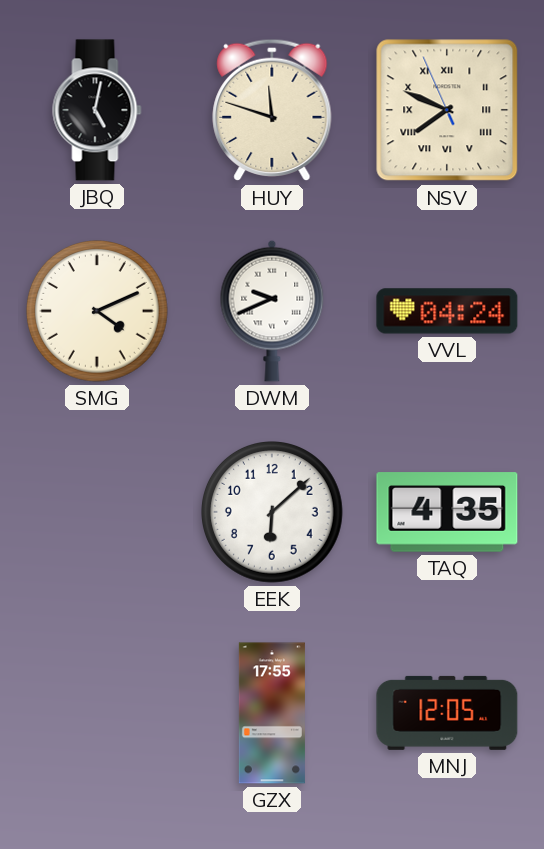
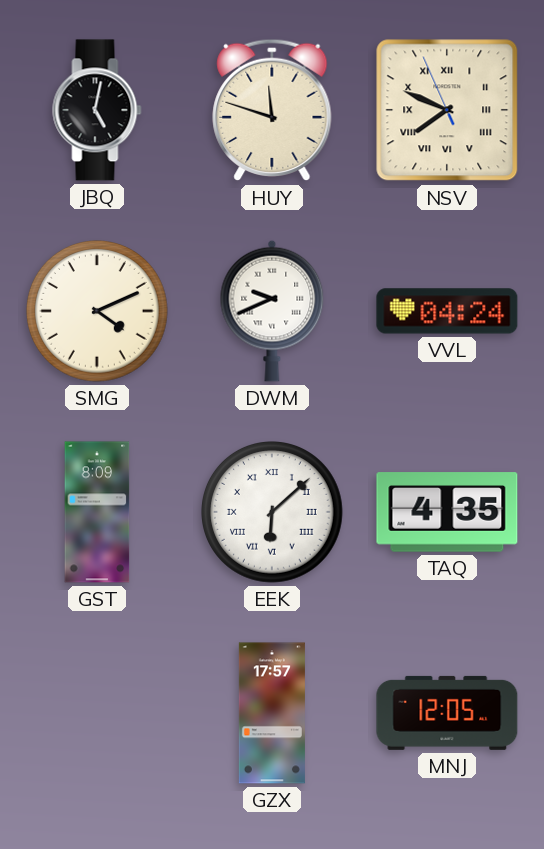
GST: none -> 8:09
EEK numerals: Arabic -> Roman
GZX: 17:55 -> 17:57
